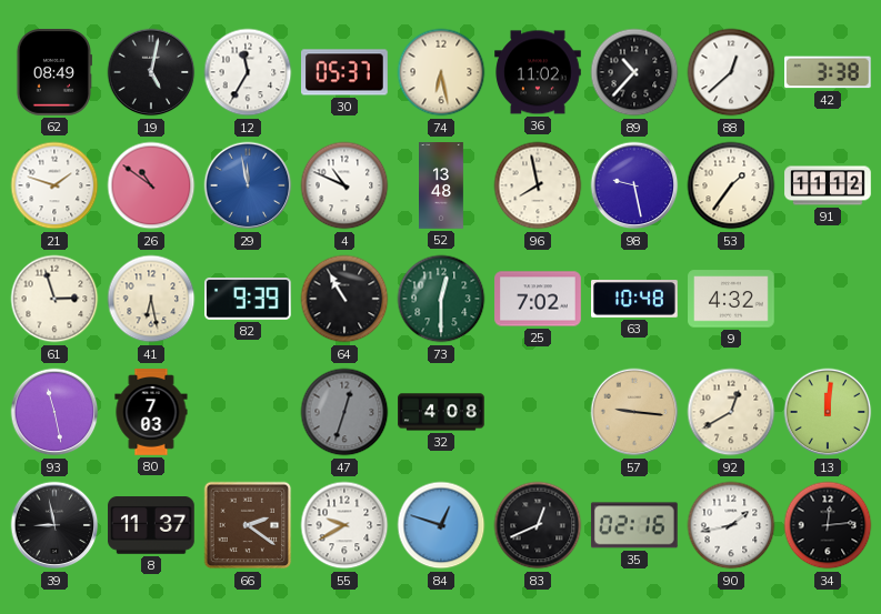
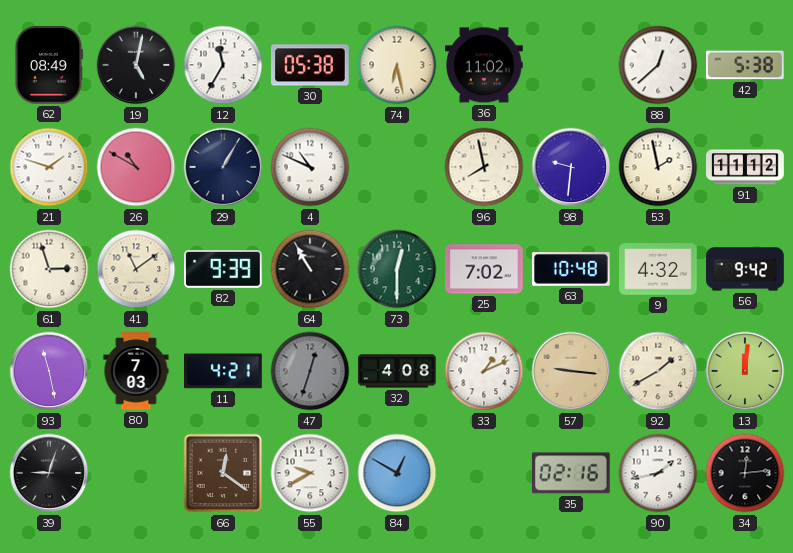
30: 05:37 -> 05:38
89: 10:37 -> none
42: 3:38 -> 5:38
26: 10:51 -> 10:50
29: 11:58 -> 1:05
29 dial: blue -> navy
52: 13:48 -> none
98: 9:28 -> 9:31
53: 1:36 -> 1:58
41: 6:28 -> 11:09
56: none -> 9:42
11: none -> 4:21
33: none -> 1:11
92: 12:40 -> 1:40
39: 8:58 -> 9:03
8: 11:37 -> none
66: 2:21 -> 12:21
84: 12:48 -> 12:50
83: 12:41 -> none
